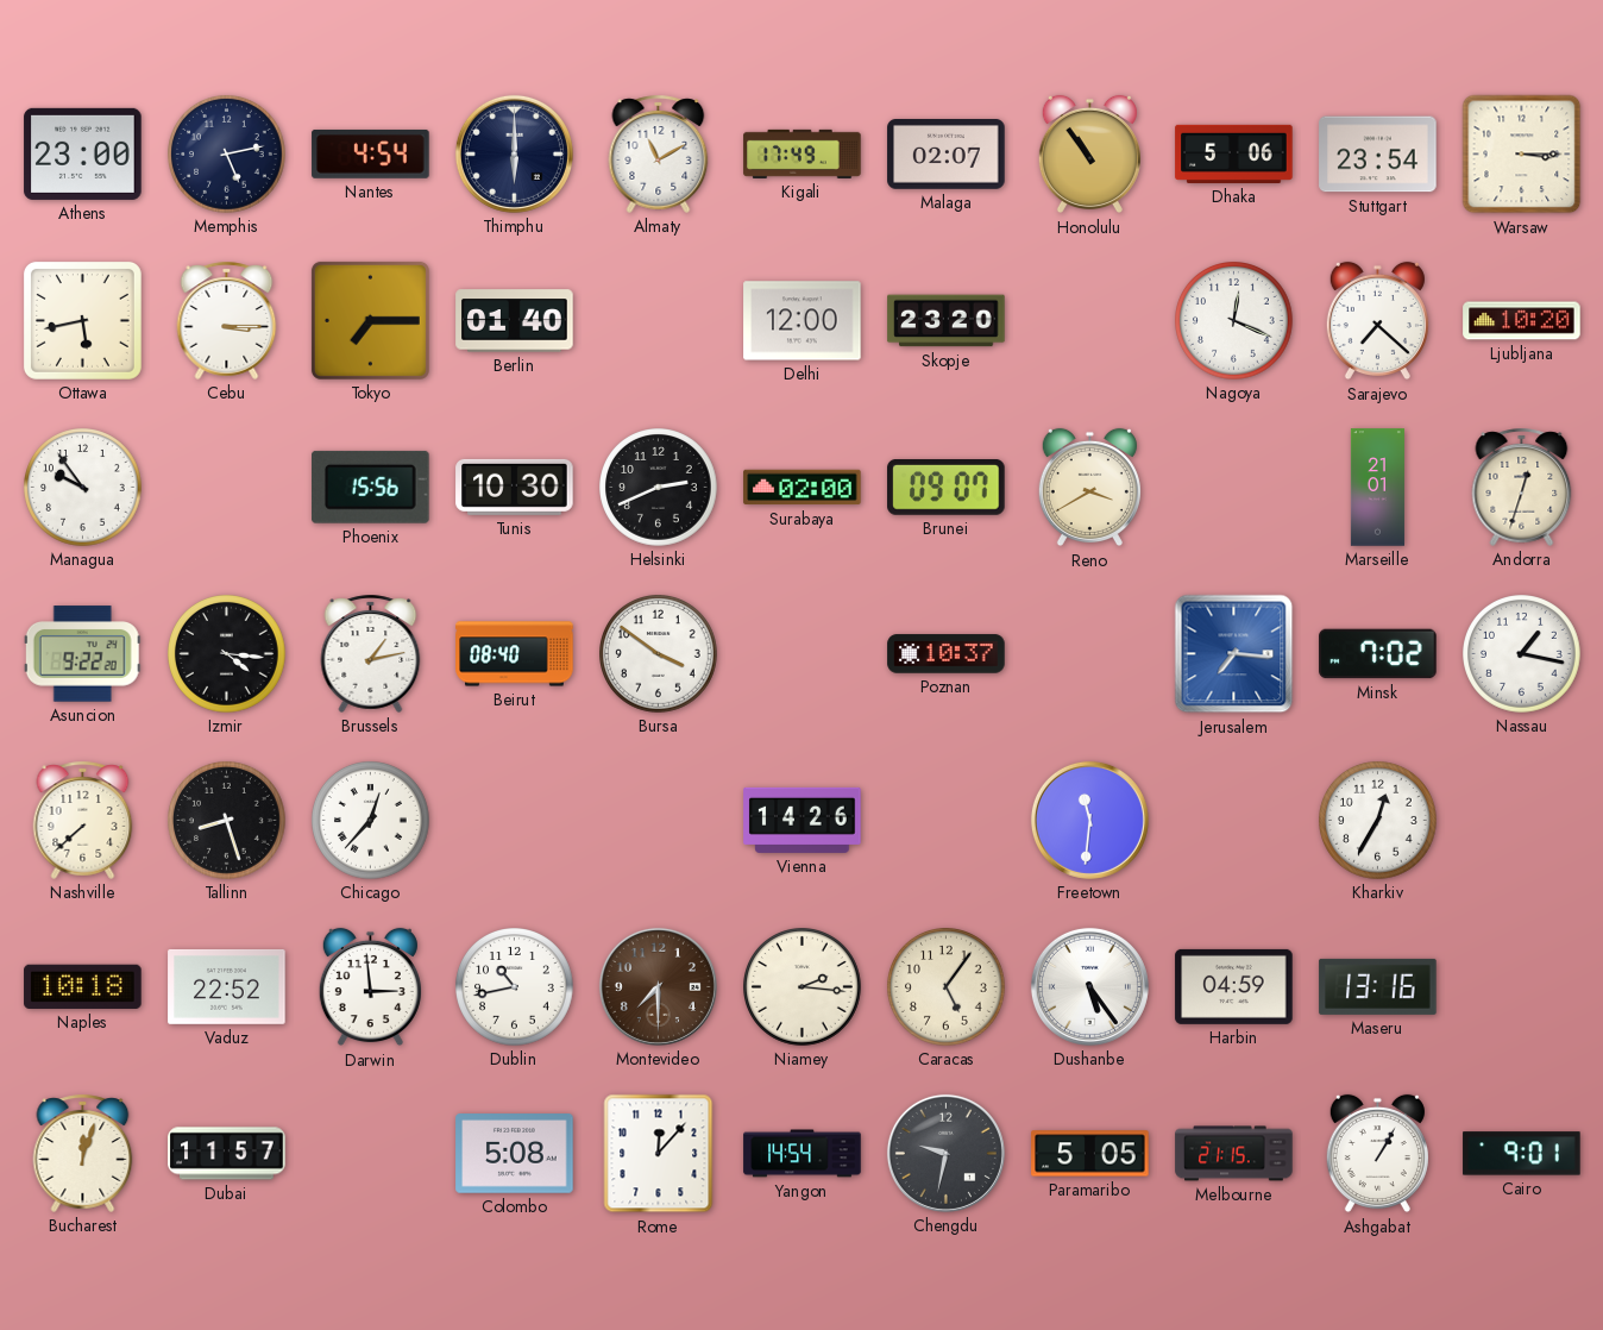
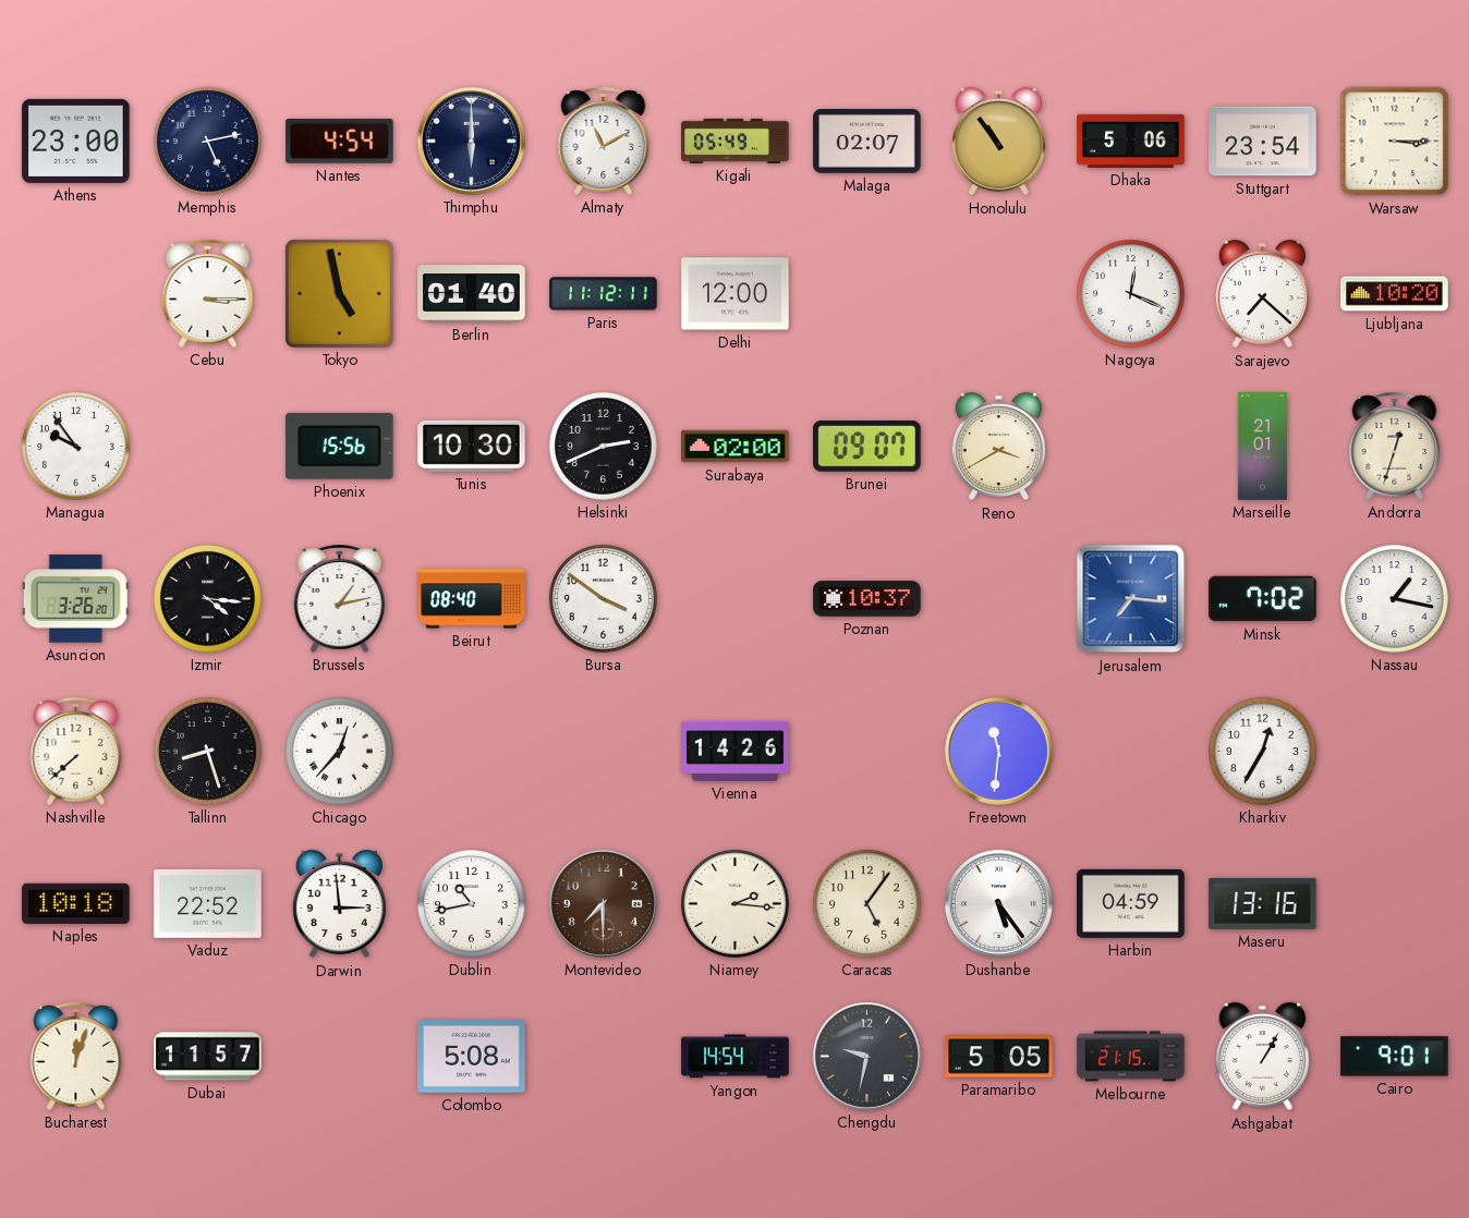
Kigali: 17:49 -> 05:49
Ottawa: 5:43 -> none
Tokyo: 7:15 -> 4:58
Paris: none -> 11:12
Skopje: 23:20 -> none
Asuncion: 9:22 -> 3:26
Rome: 12:07 -> none
